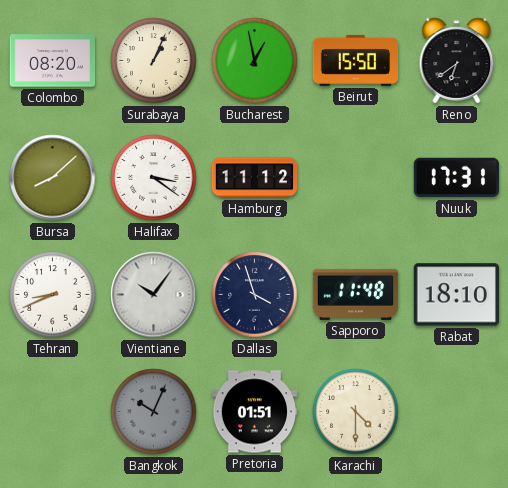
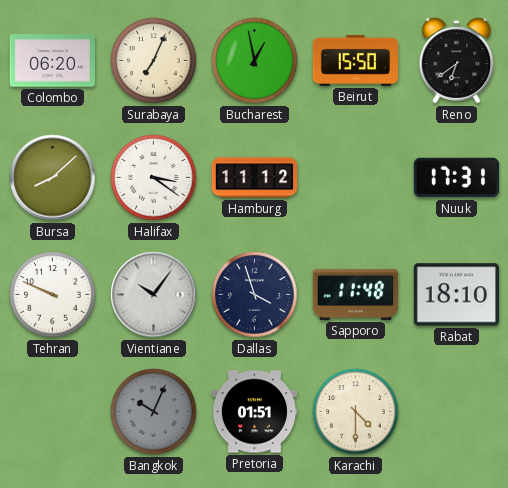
Colombo: 08:20 -> 06:20
Surabaya: 1:04 -> 7:04
Tehran: 8:41 -> 9:49
